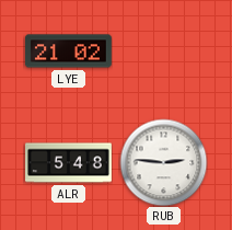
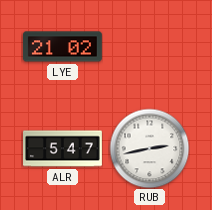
ALR: 5:48 -> 5:47
RUB: 2:46 -> 2:43
